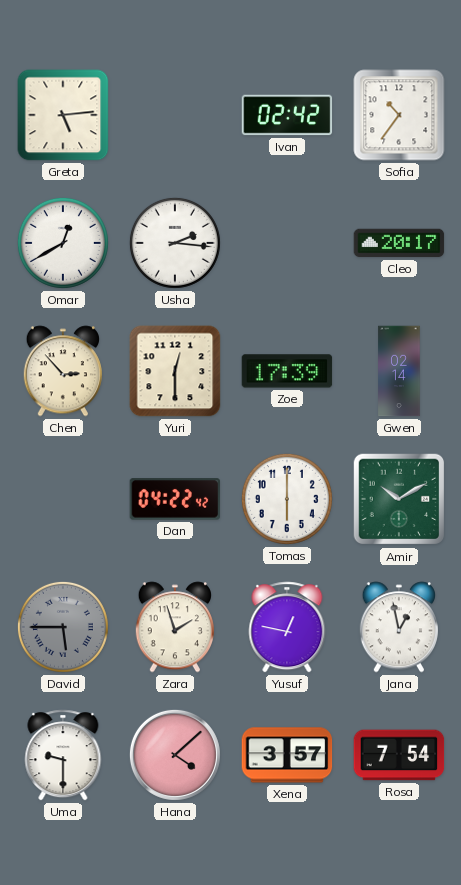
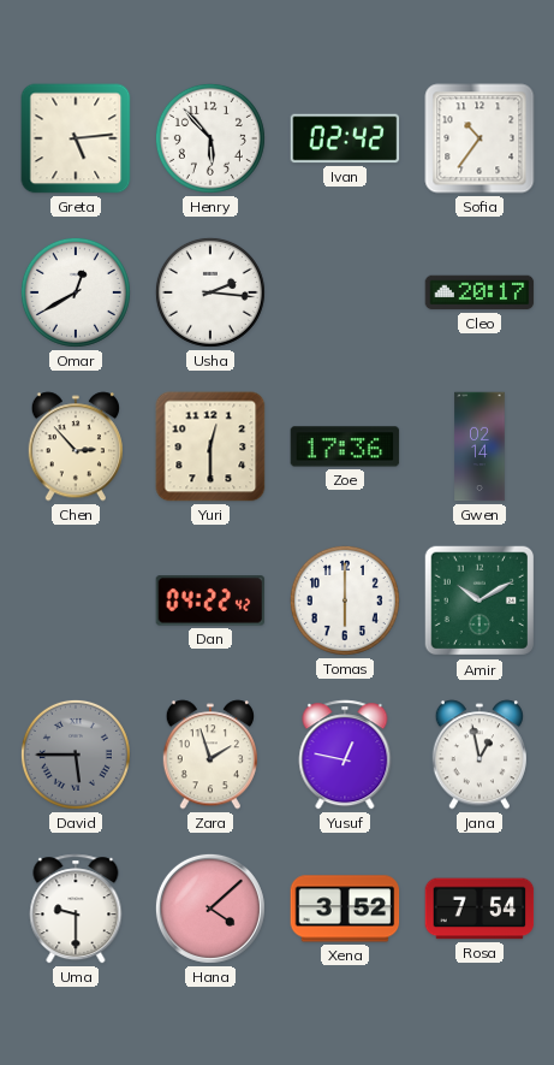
Henry: none -> 5:53
Zoe: 17:39 -> 17:36
Xena: 3:57 -> 3:52
